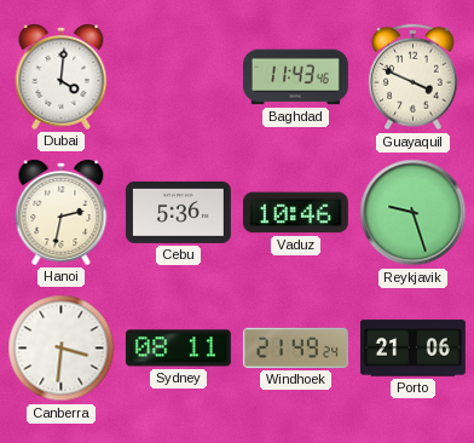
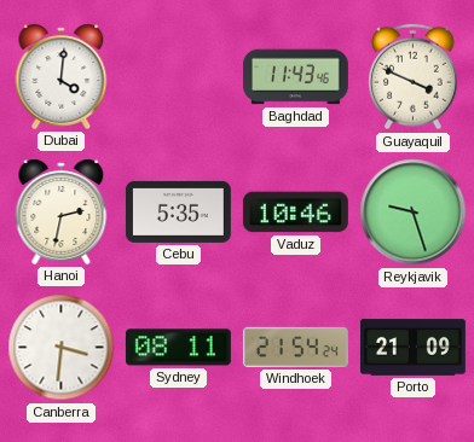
Cebu: 5:36 -> 5:35
Windhoek: 21:49 -> 21:54
Porto: 21:06 -> 21:09
